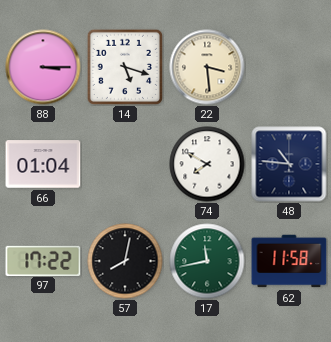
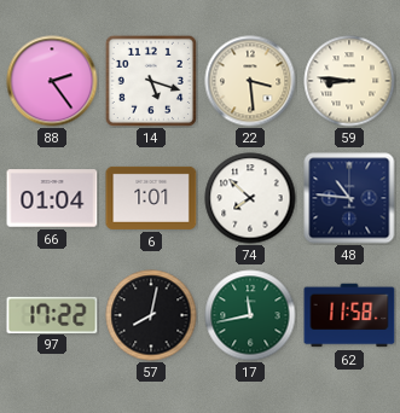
88: 3:15 -> 2:24
59: none -> 8:46
6: none -> 1:01
74: 7:50 -> 7:52
